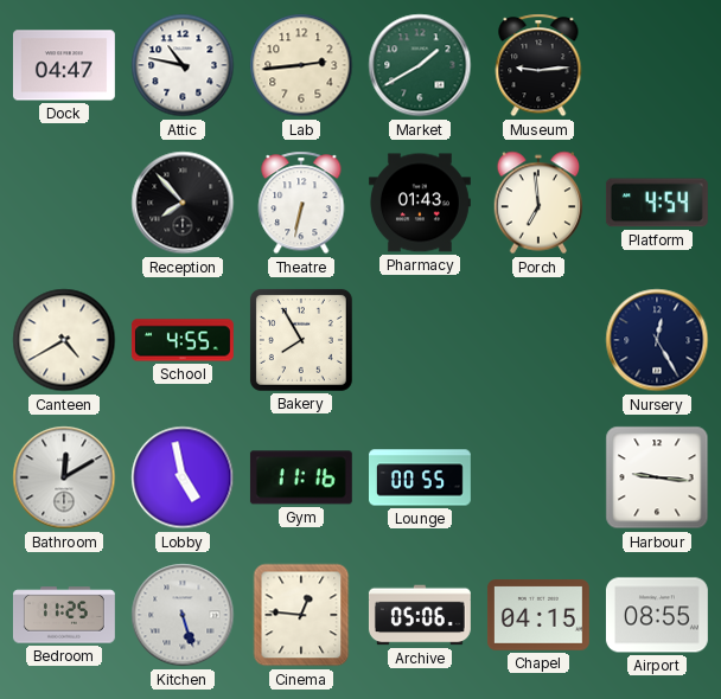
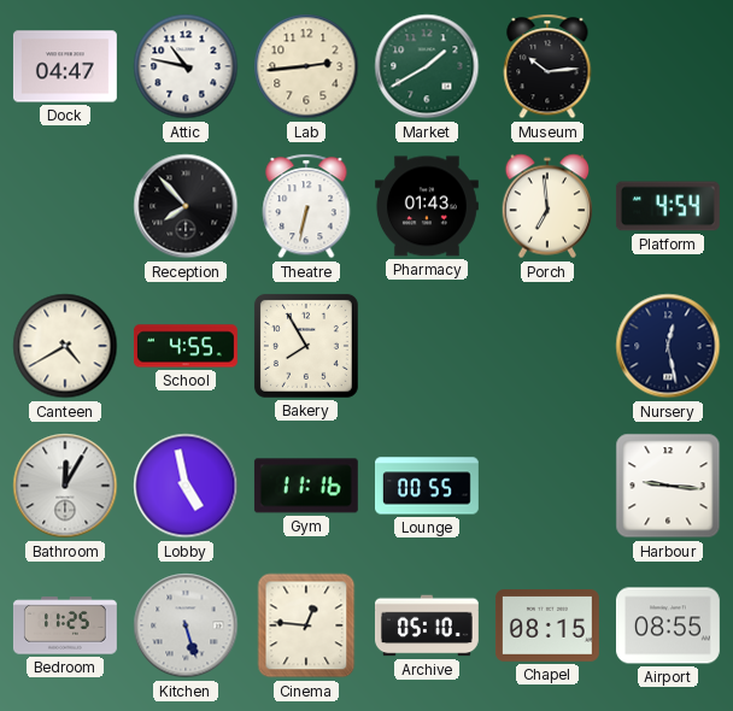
Museum: 9:14 -> 10:14
Nursery: 12:25 -> 12:28
Bathroom: 12:10 -> 12:05
Archive: 05:06 -> 05:10
Chapel: 04:15 -> 08:15
